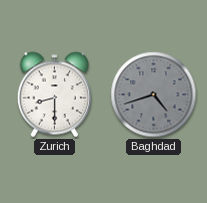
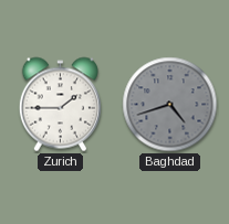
Zurich: 8:30 -> 1:45
